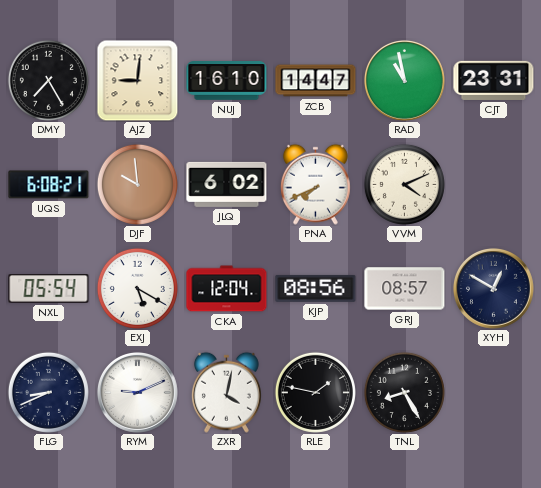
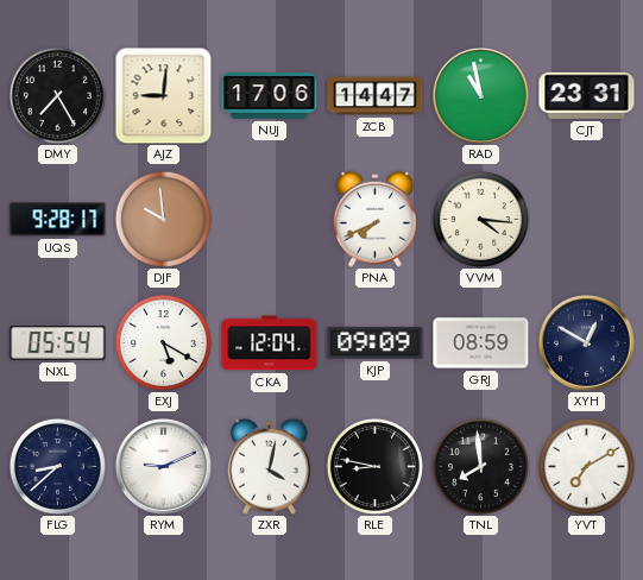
NUJ: 16:10 -> 17:06
UQS: 6:08 -> 9:28
JLQ: 6:02 -> none
VVM: 4:11 -> 4:16
KJP: 08:56 -> 09:09
GRJ: 08:57 -> 08:59
FLG: 8:41 -> 8:38
RLE: 1:47 -> 8:47
TNL: 8:25 -> 7:59
YVT: none -> 7:10
